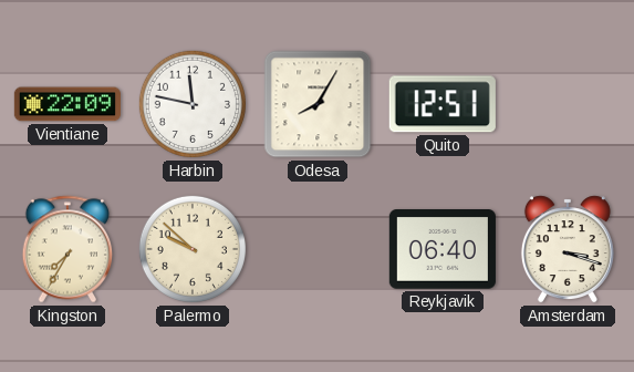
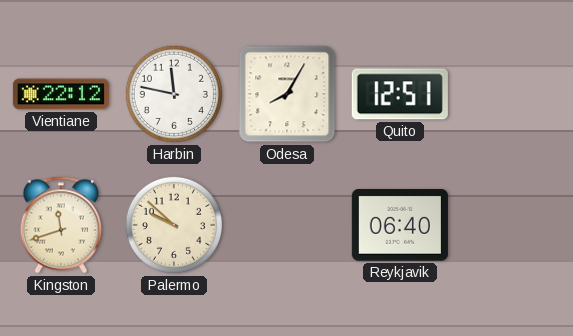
Vientiane: 22:09 -> 22:12
Kingston: 7:35 -> 11:42
Amsterdam: 3:18 -> none
